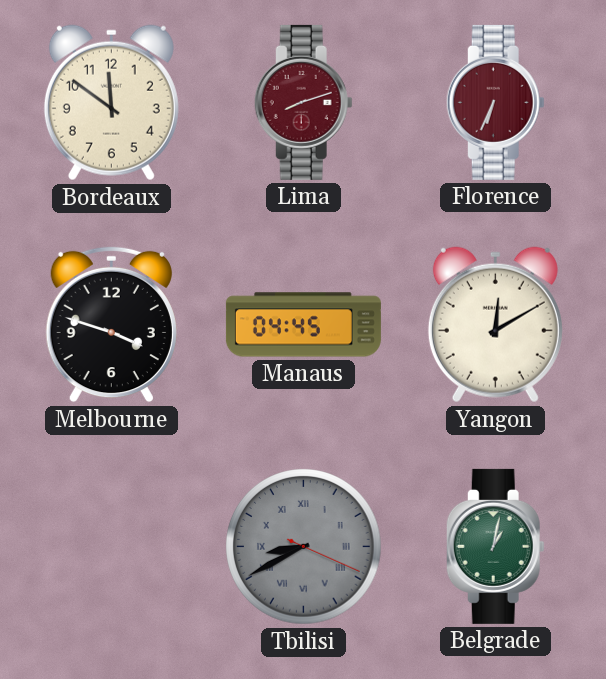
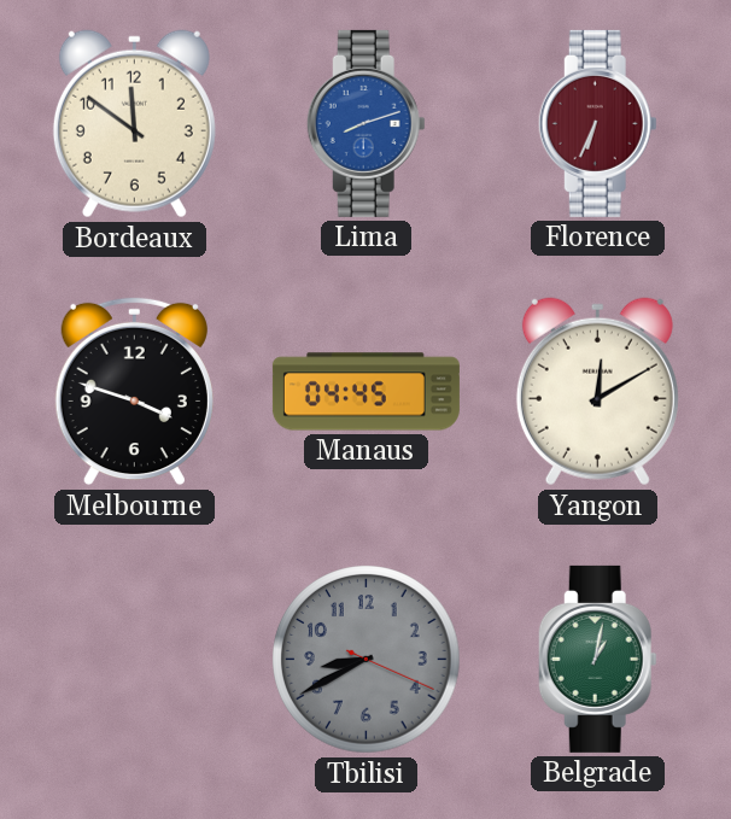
Lima dial: burgundy -> blue
Tbilisi numerals: Roman -> Arabic
